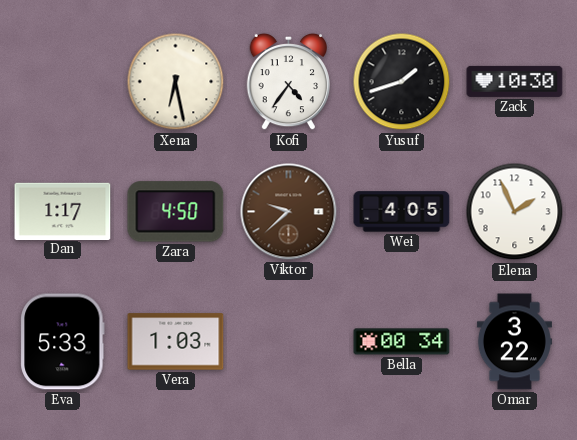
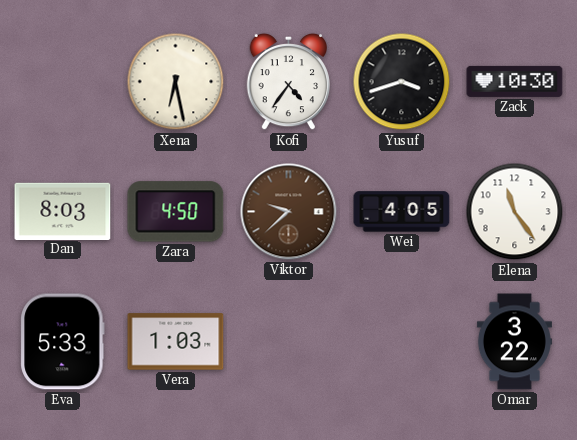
Yusuf: 1:42 -> 3:42
Dan: 1:17 -> 8:03
Elena: 1:56 -> 11:24
Bella: 00:34 -> none
